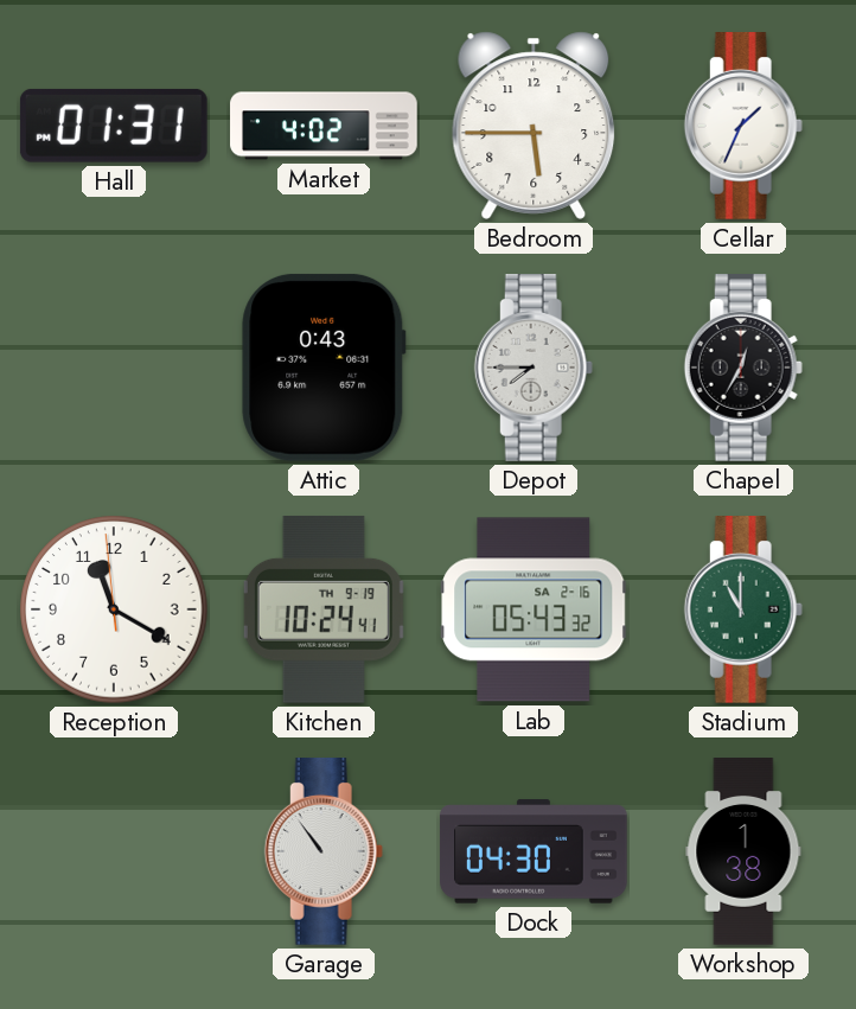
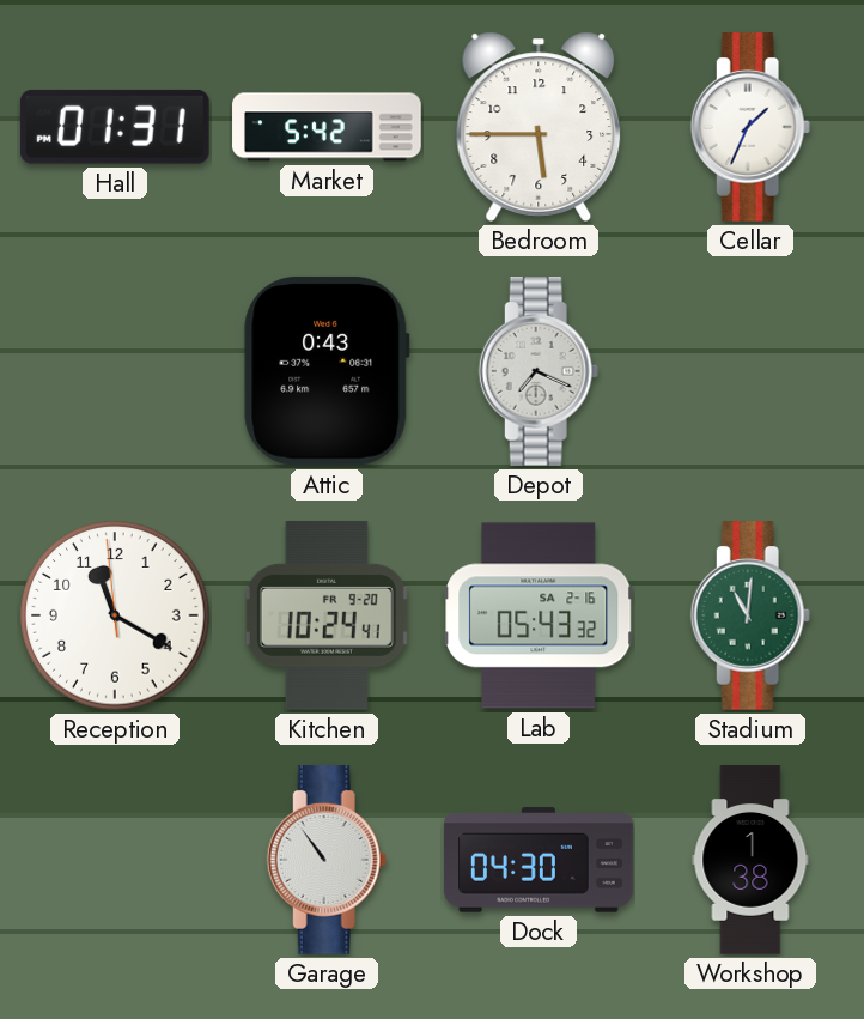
Market: 4:02 -> 5:42
Depot: 7:45 -> 7:19
Chapel: 12:35 -> none
Kitchen date: TH 9-19 -> FR 9-20
Stadium: 11:00 -> 11:01
